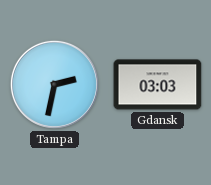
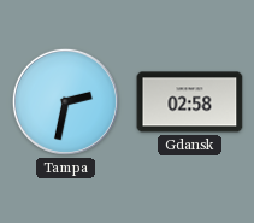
Gdansk: 03:03 -> 02:58
